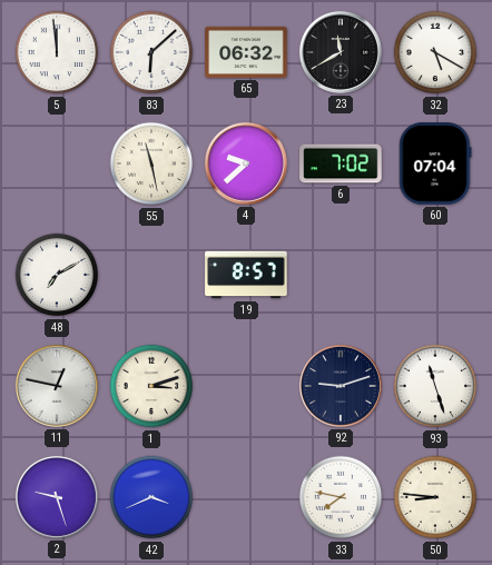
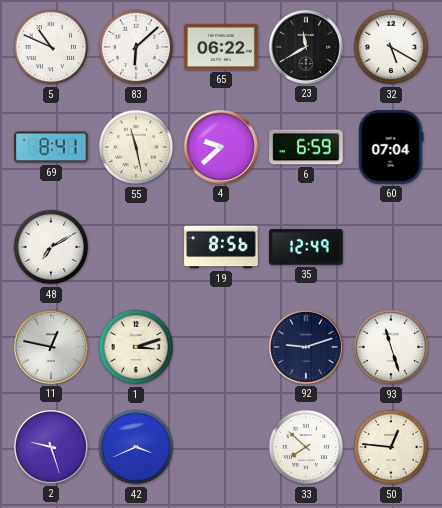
5: 11:59 -> 10:49
65: 06:32 -> 06:22
69: none -> 8:41
6: 7:02 -> 6:59
19: 8:57 -> 8:56
35: none -> 12:49
33: 7:47 -> 7:52
50: 8:46 -> 12:46
